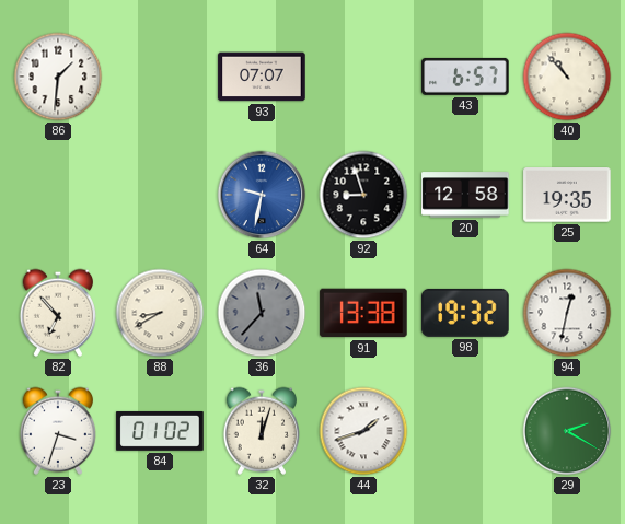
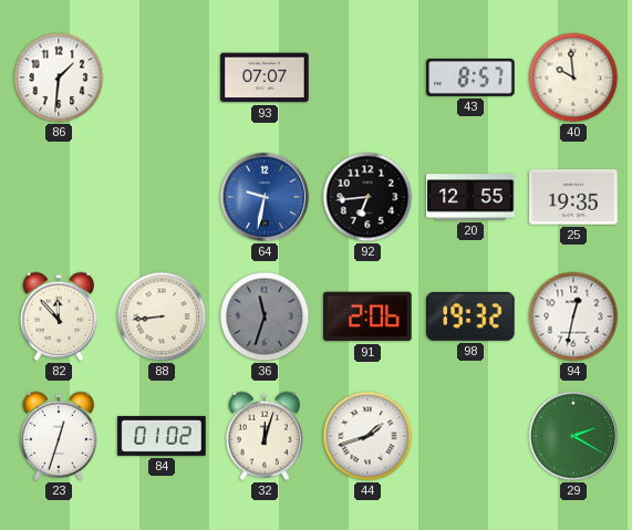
43: 6:57 -> 8:57
40: 10:53 -> 9:59
92: 8:57 -> 6:44
20: 12:58 -> 12:55
82: 6:53 -> 11:53
88: 8:40 -> 8:44
36: 11:37 -> 11:33
91: 13:38 -> 2:06
23: 3:33 -> 12:33
